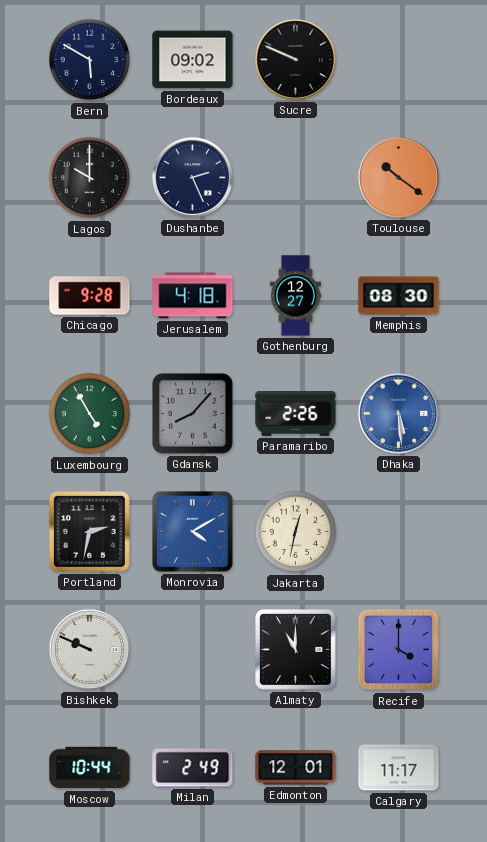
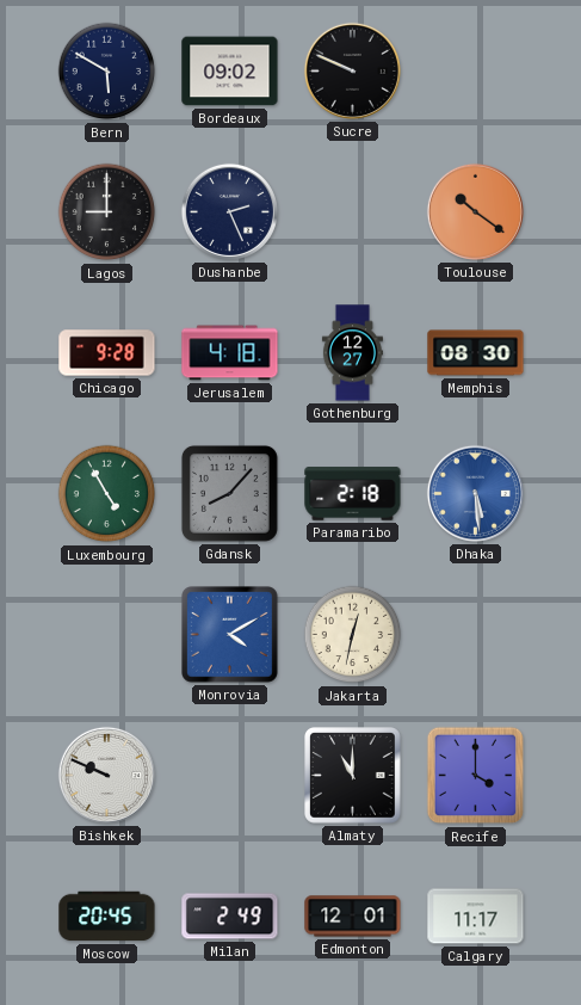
Lagos: 10:00 -> 9:00
Paramaribo: 2:26 -> 2:18
Portland: 2:32 -> none
Moscow: 10:44 -> 20:45
